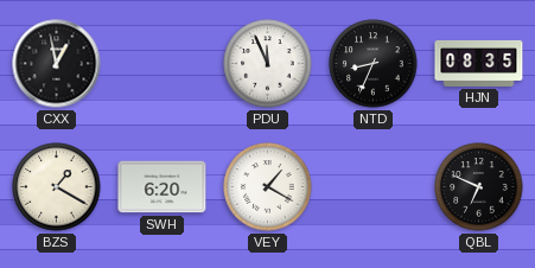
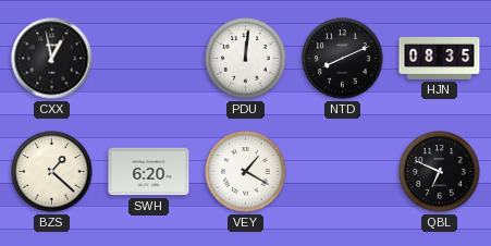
PDU: 11:56 -> 12:01
NTD: 8:34 -> 8:11
BZS: 1:20 -> 1:22
